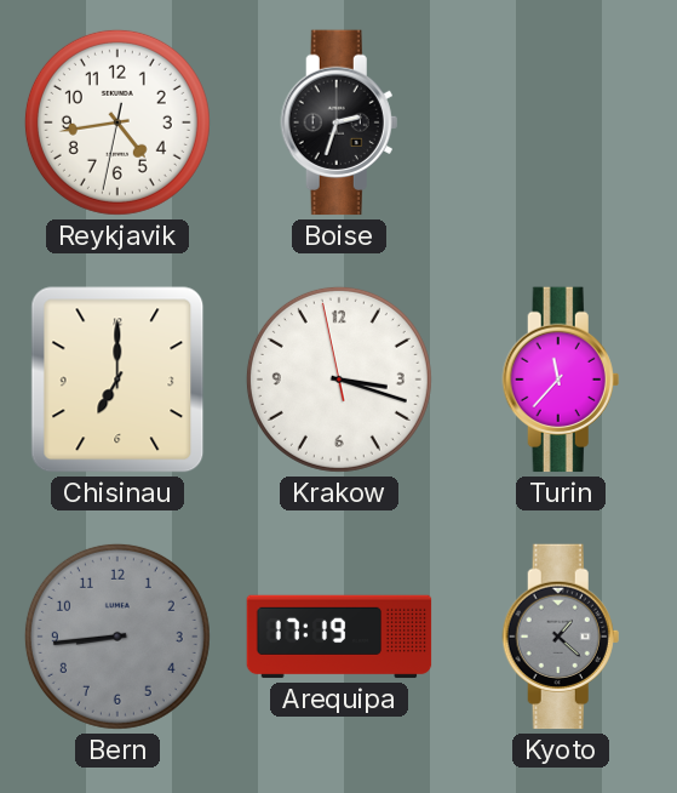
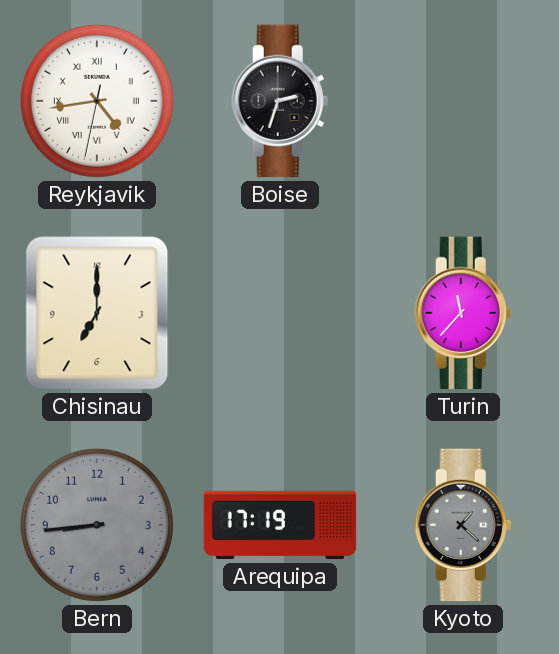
Reykjavik numerals: Arabic -> Roman
Krakow: 3:17 -> none
